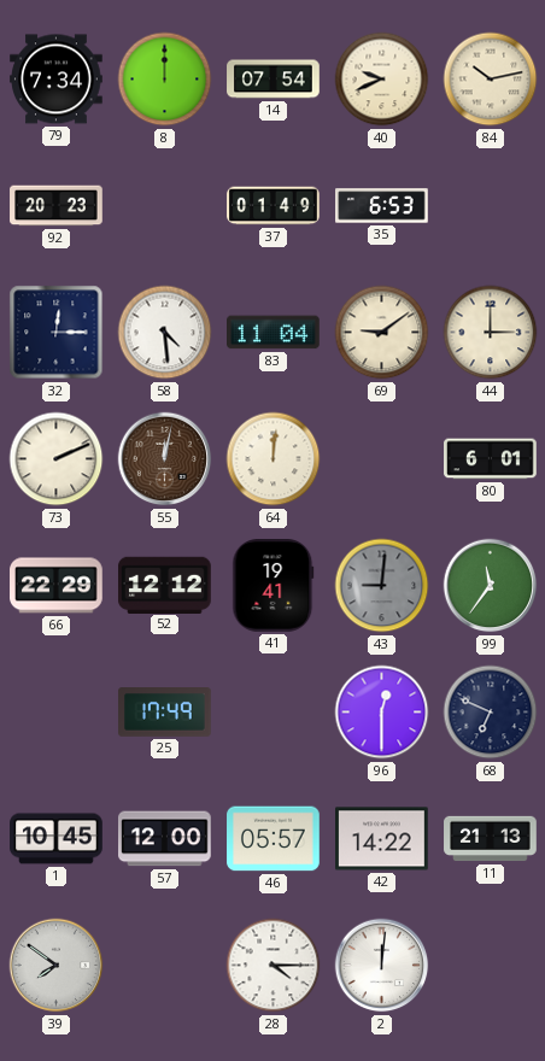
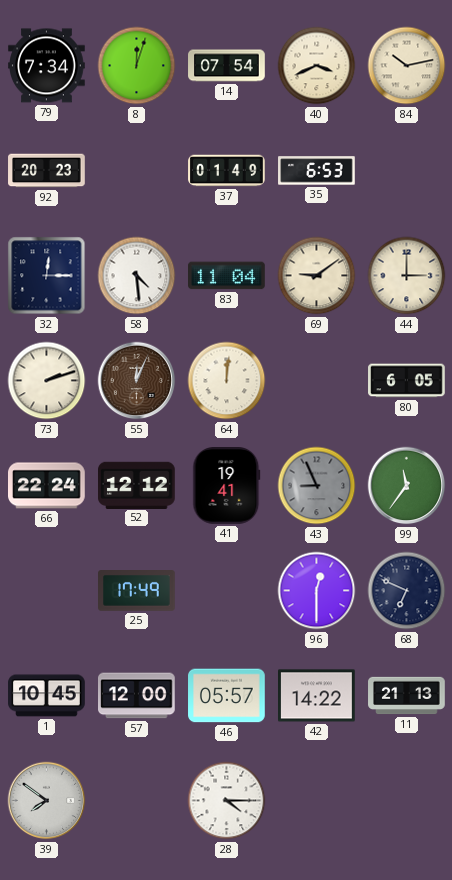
8: 12:00 -> 12:03
40: 9:41 -> 3:41
73: 2:11 -> 2:12
55: 12:02 -> 12:04
80: 6:01 -> 6:05
66: 22:29 -> 22:24
43: 9:01 -> 8:56
2: 12:01 -> none
